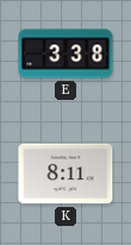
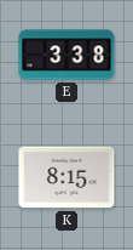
K: 8:11 -> 8:15
